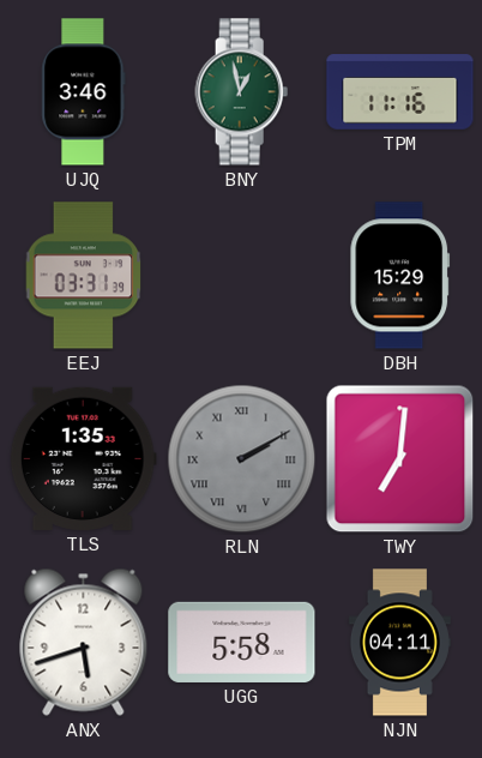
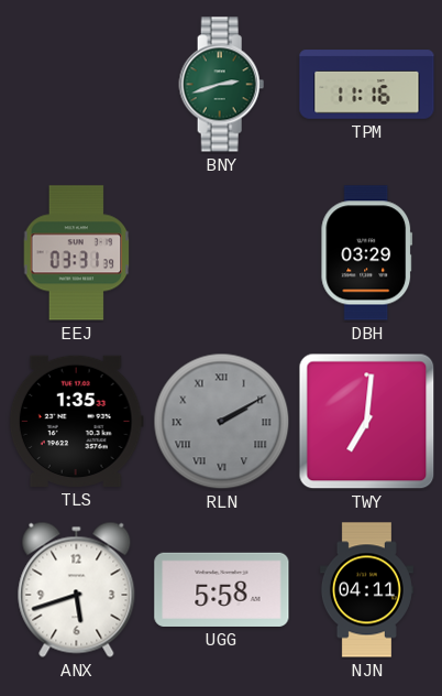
UJQ: 3:46 -> none
BNY: 12:58 -> 2:42
DBH: 15:29 -> 03:29
